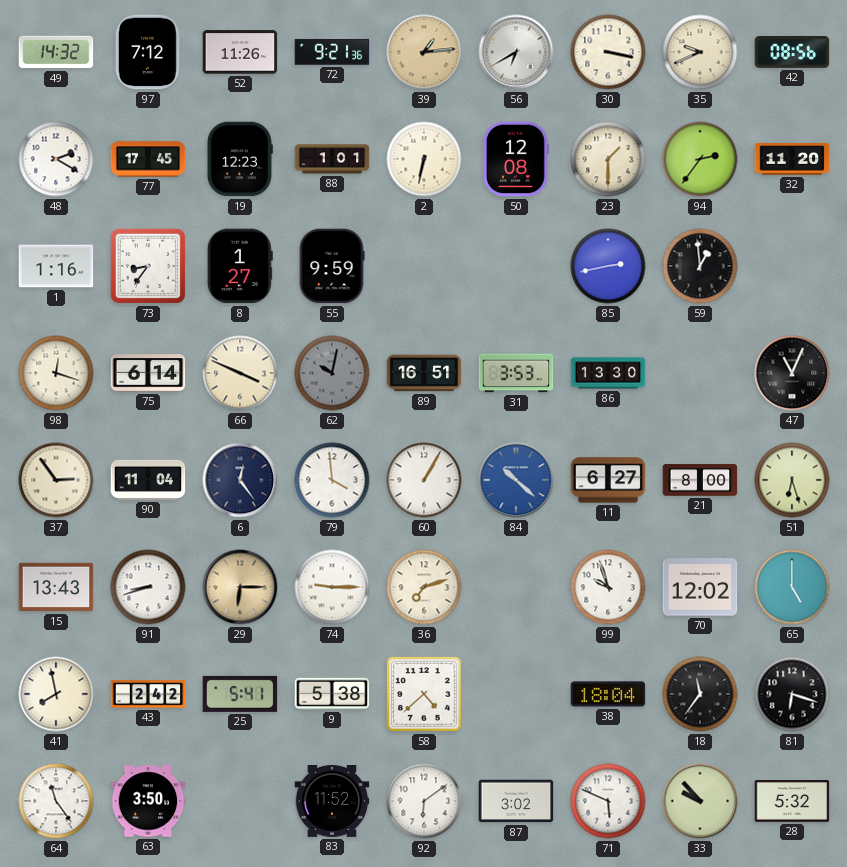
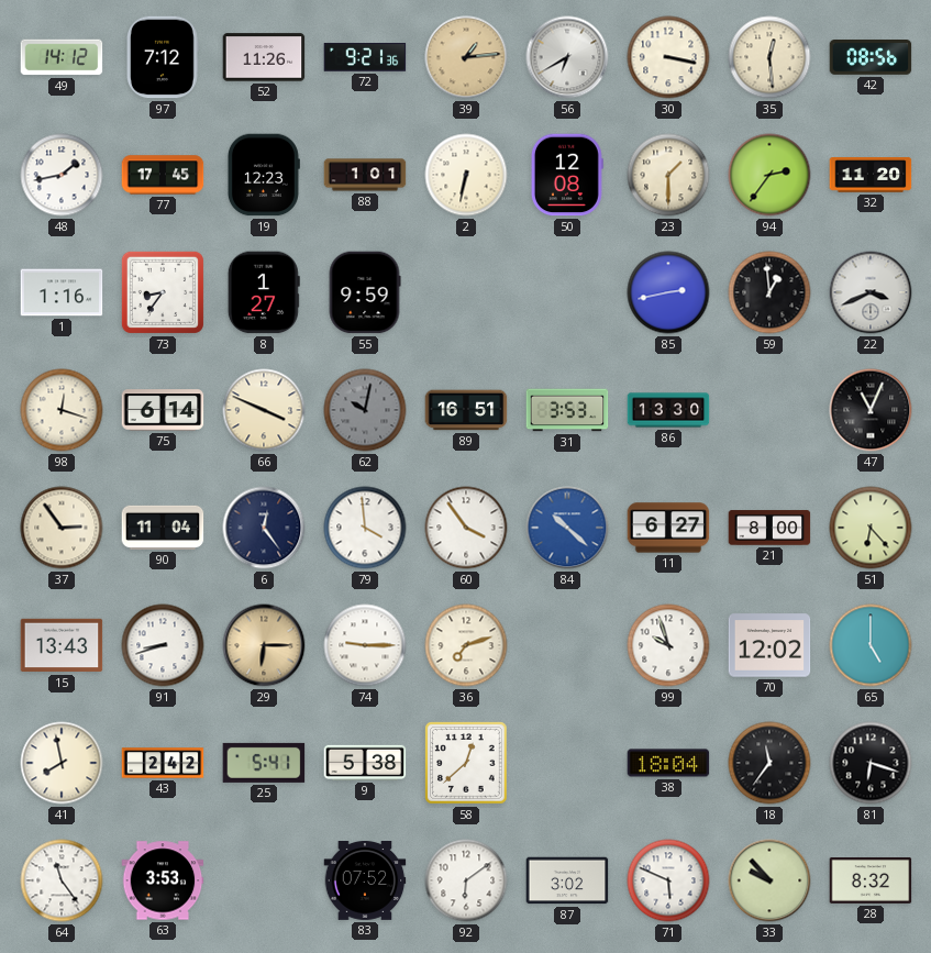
49: 14:32 -> 14:12
35: 9:41 -> 12:29
48: 2:20 -> 1:43
22: none -> 3:41
60: 1:05 -> 3:54
51: 6:27 -> 6:23
58: 4:38 -> 12:38
63: 3:50 -> 3:53
83: 11:52 -> 07:52
28: 5:32 -> 8:32
